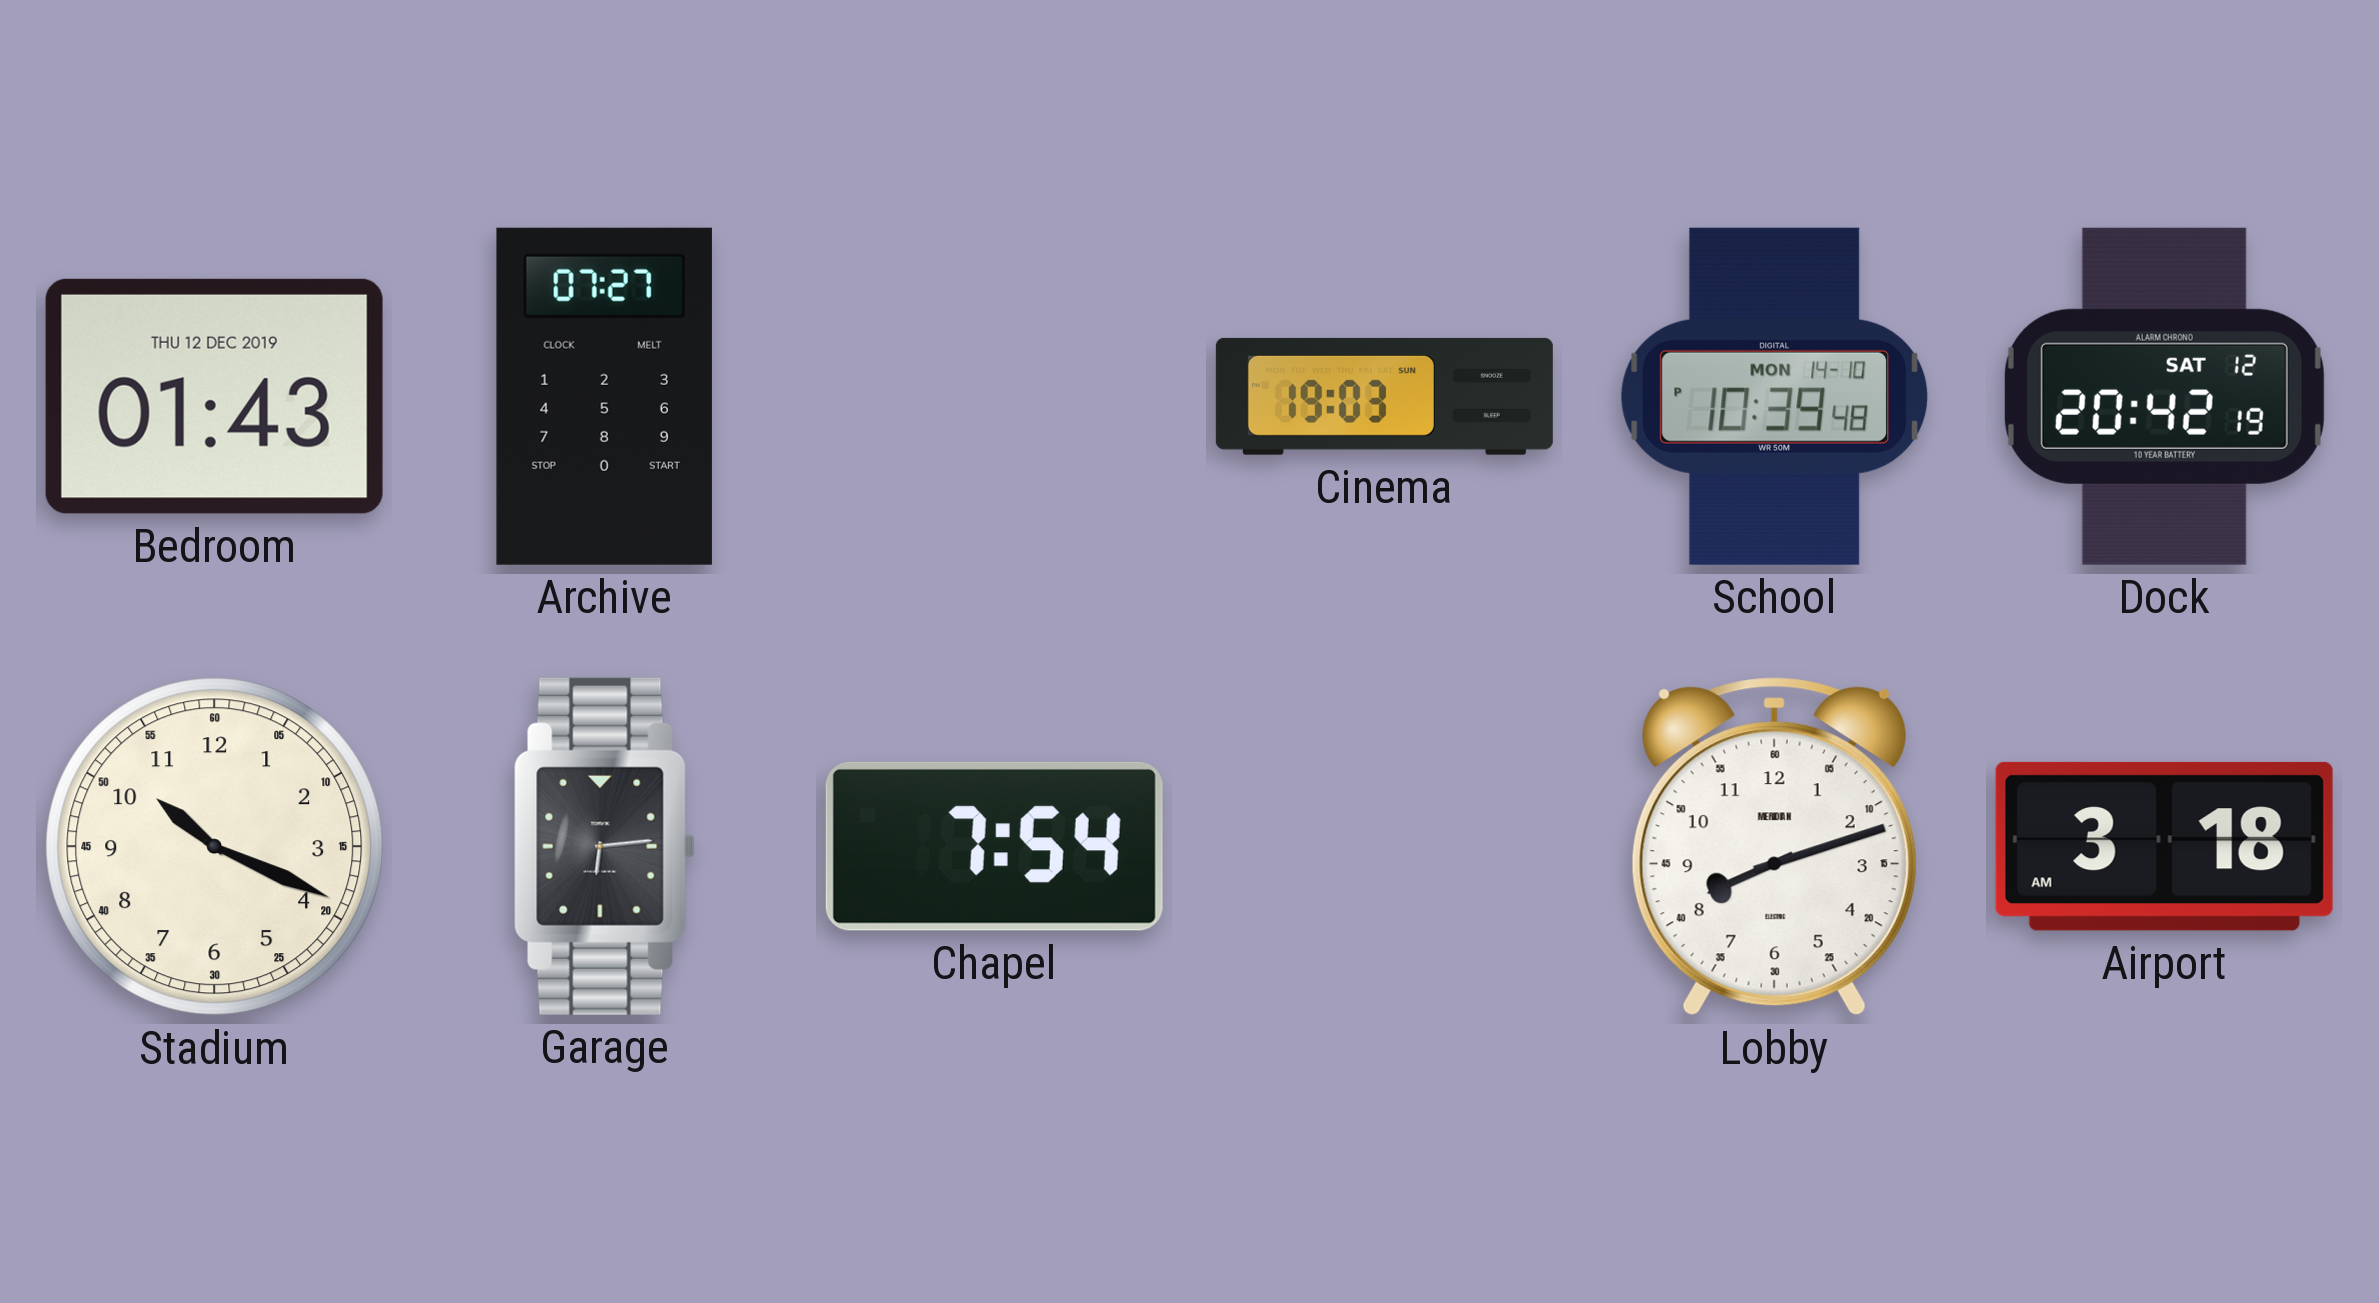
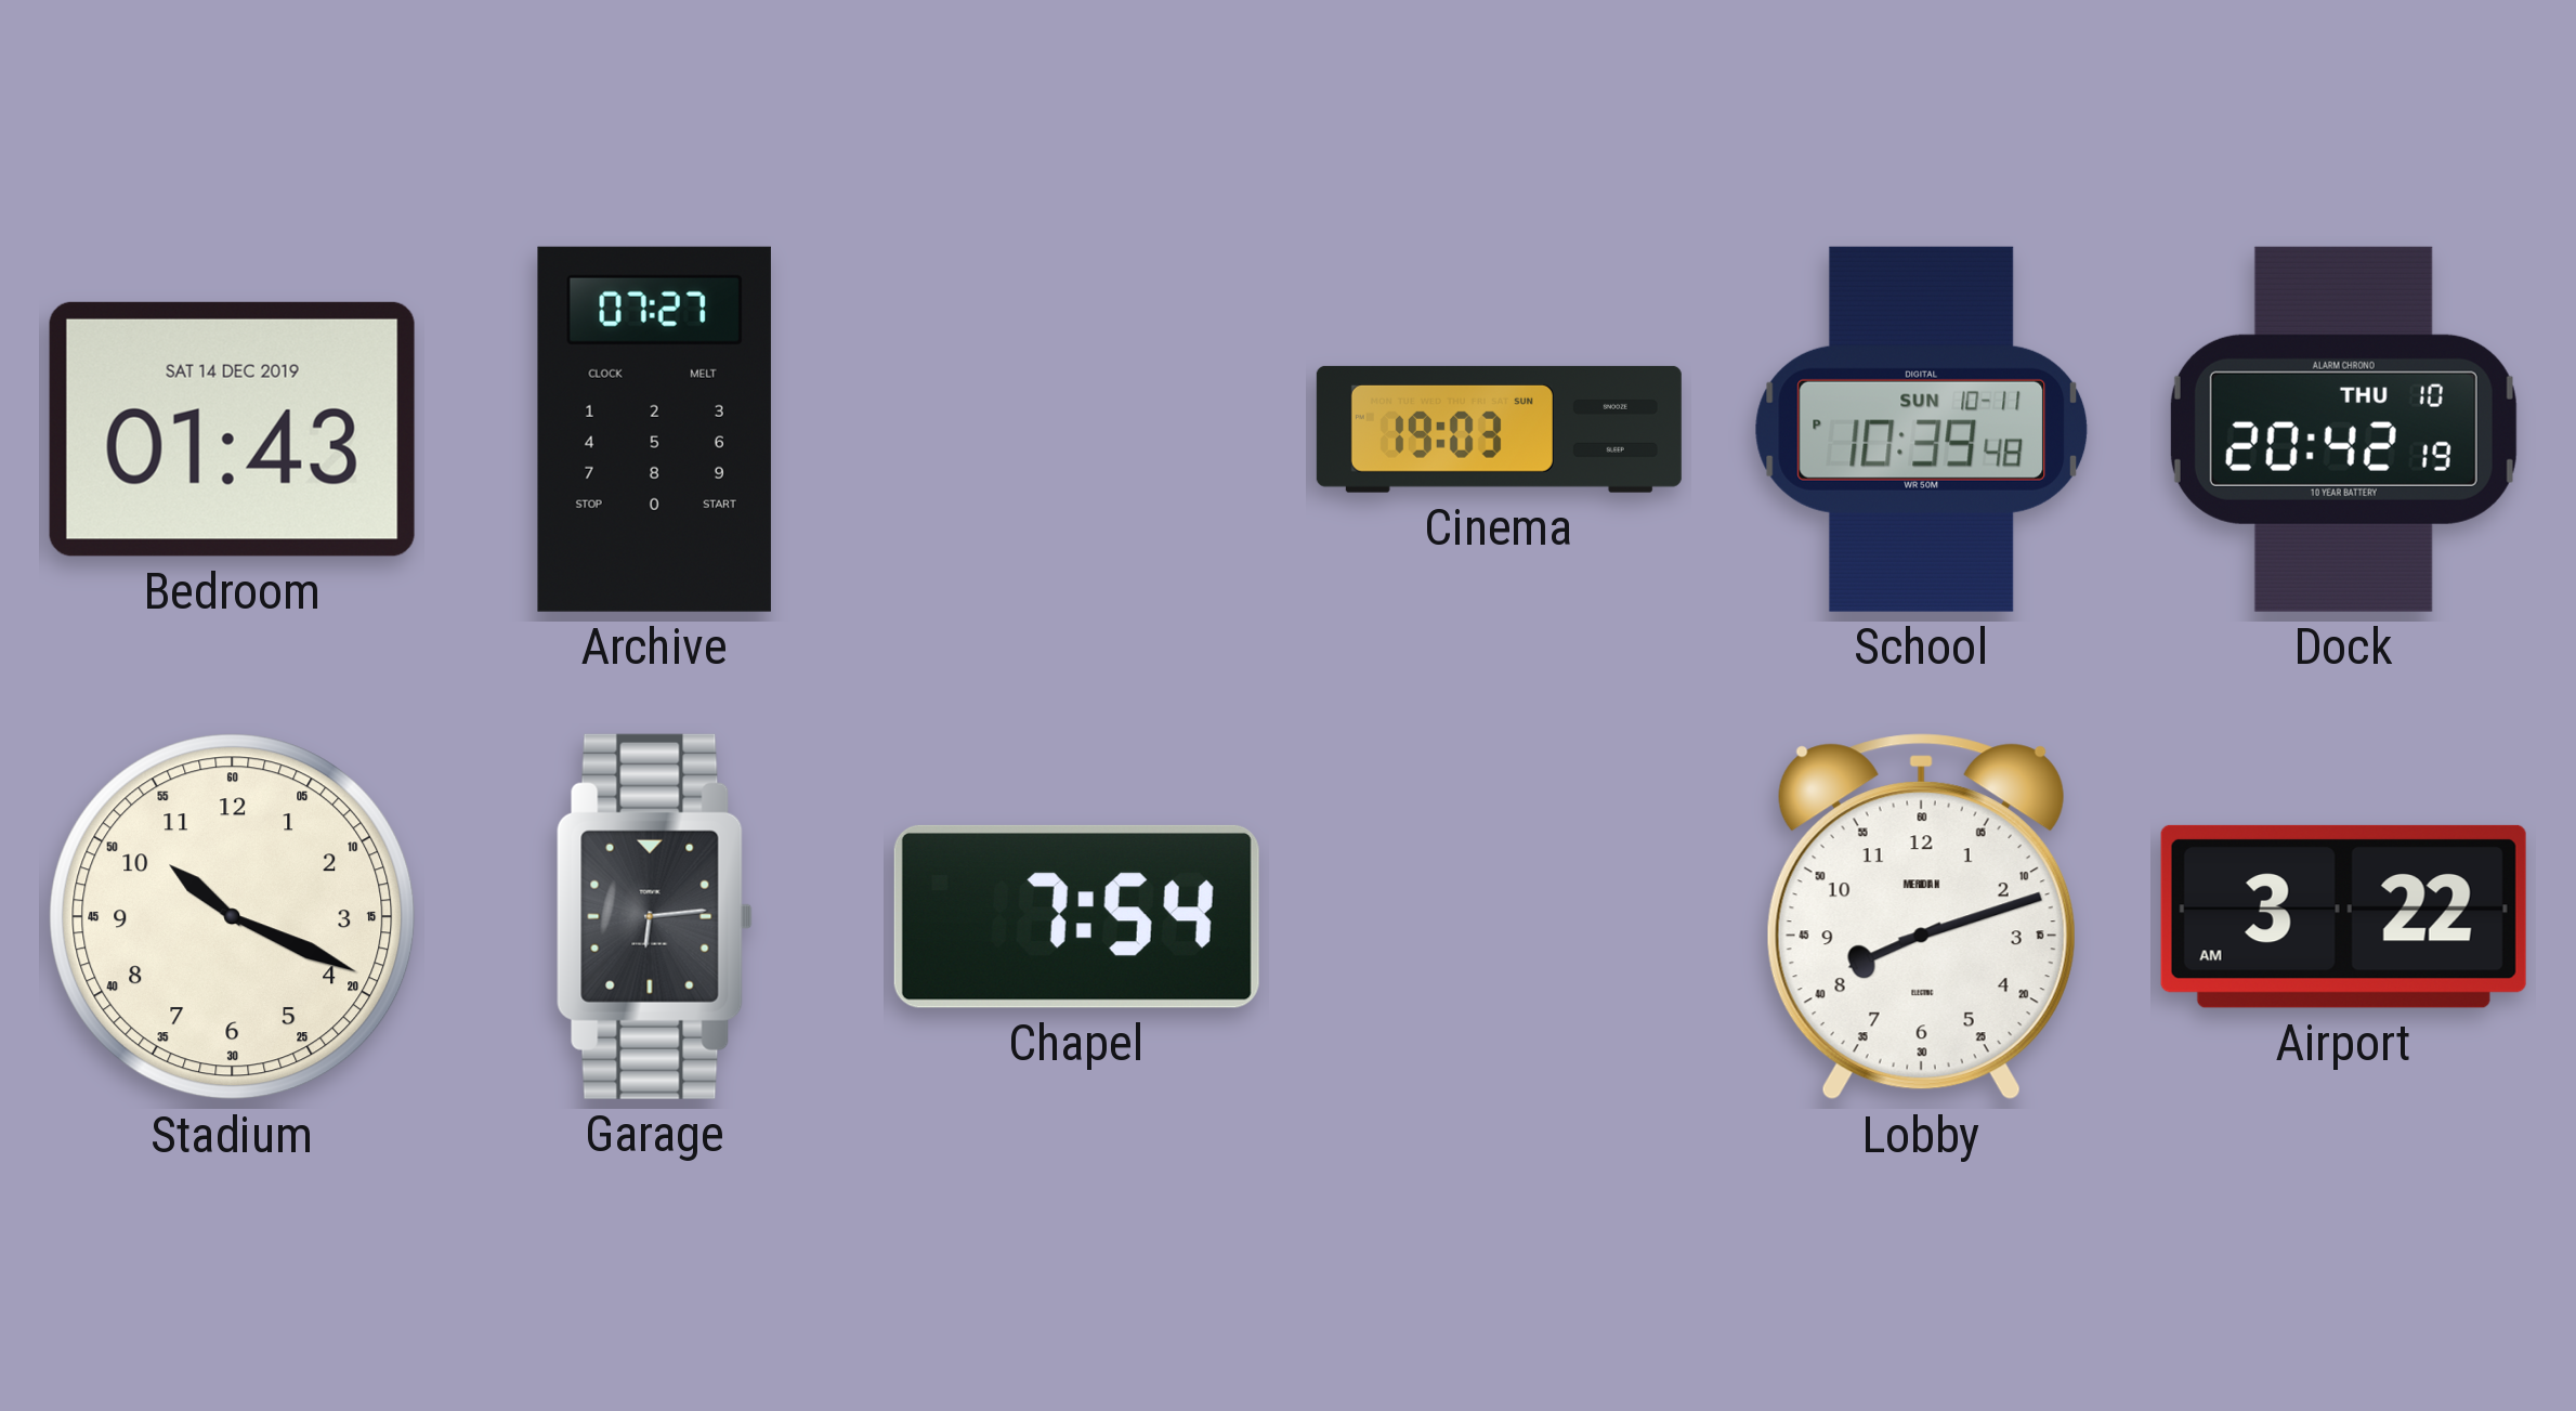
Bedroom date: THU 12 DEC 2019 -> SAT 14 DEC 2019
School date: MON 14-10 -> SUN 10-11
Dock date: SAT 12 -> THU 10
Airport: 3:18 -> 3:22
